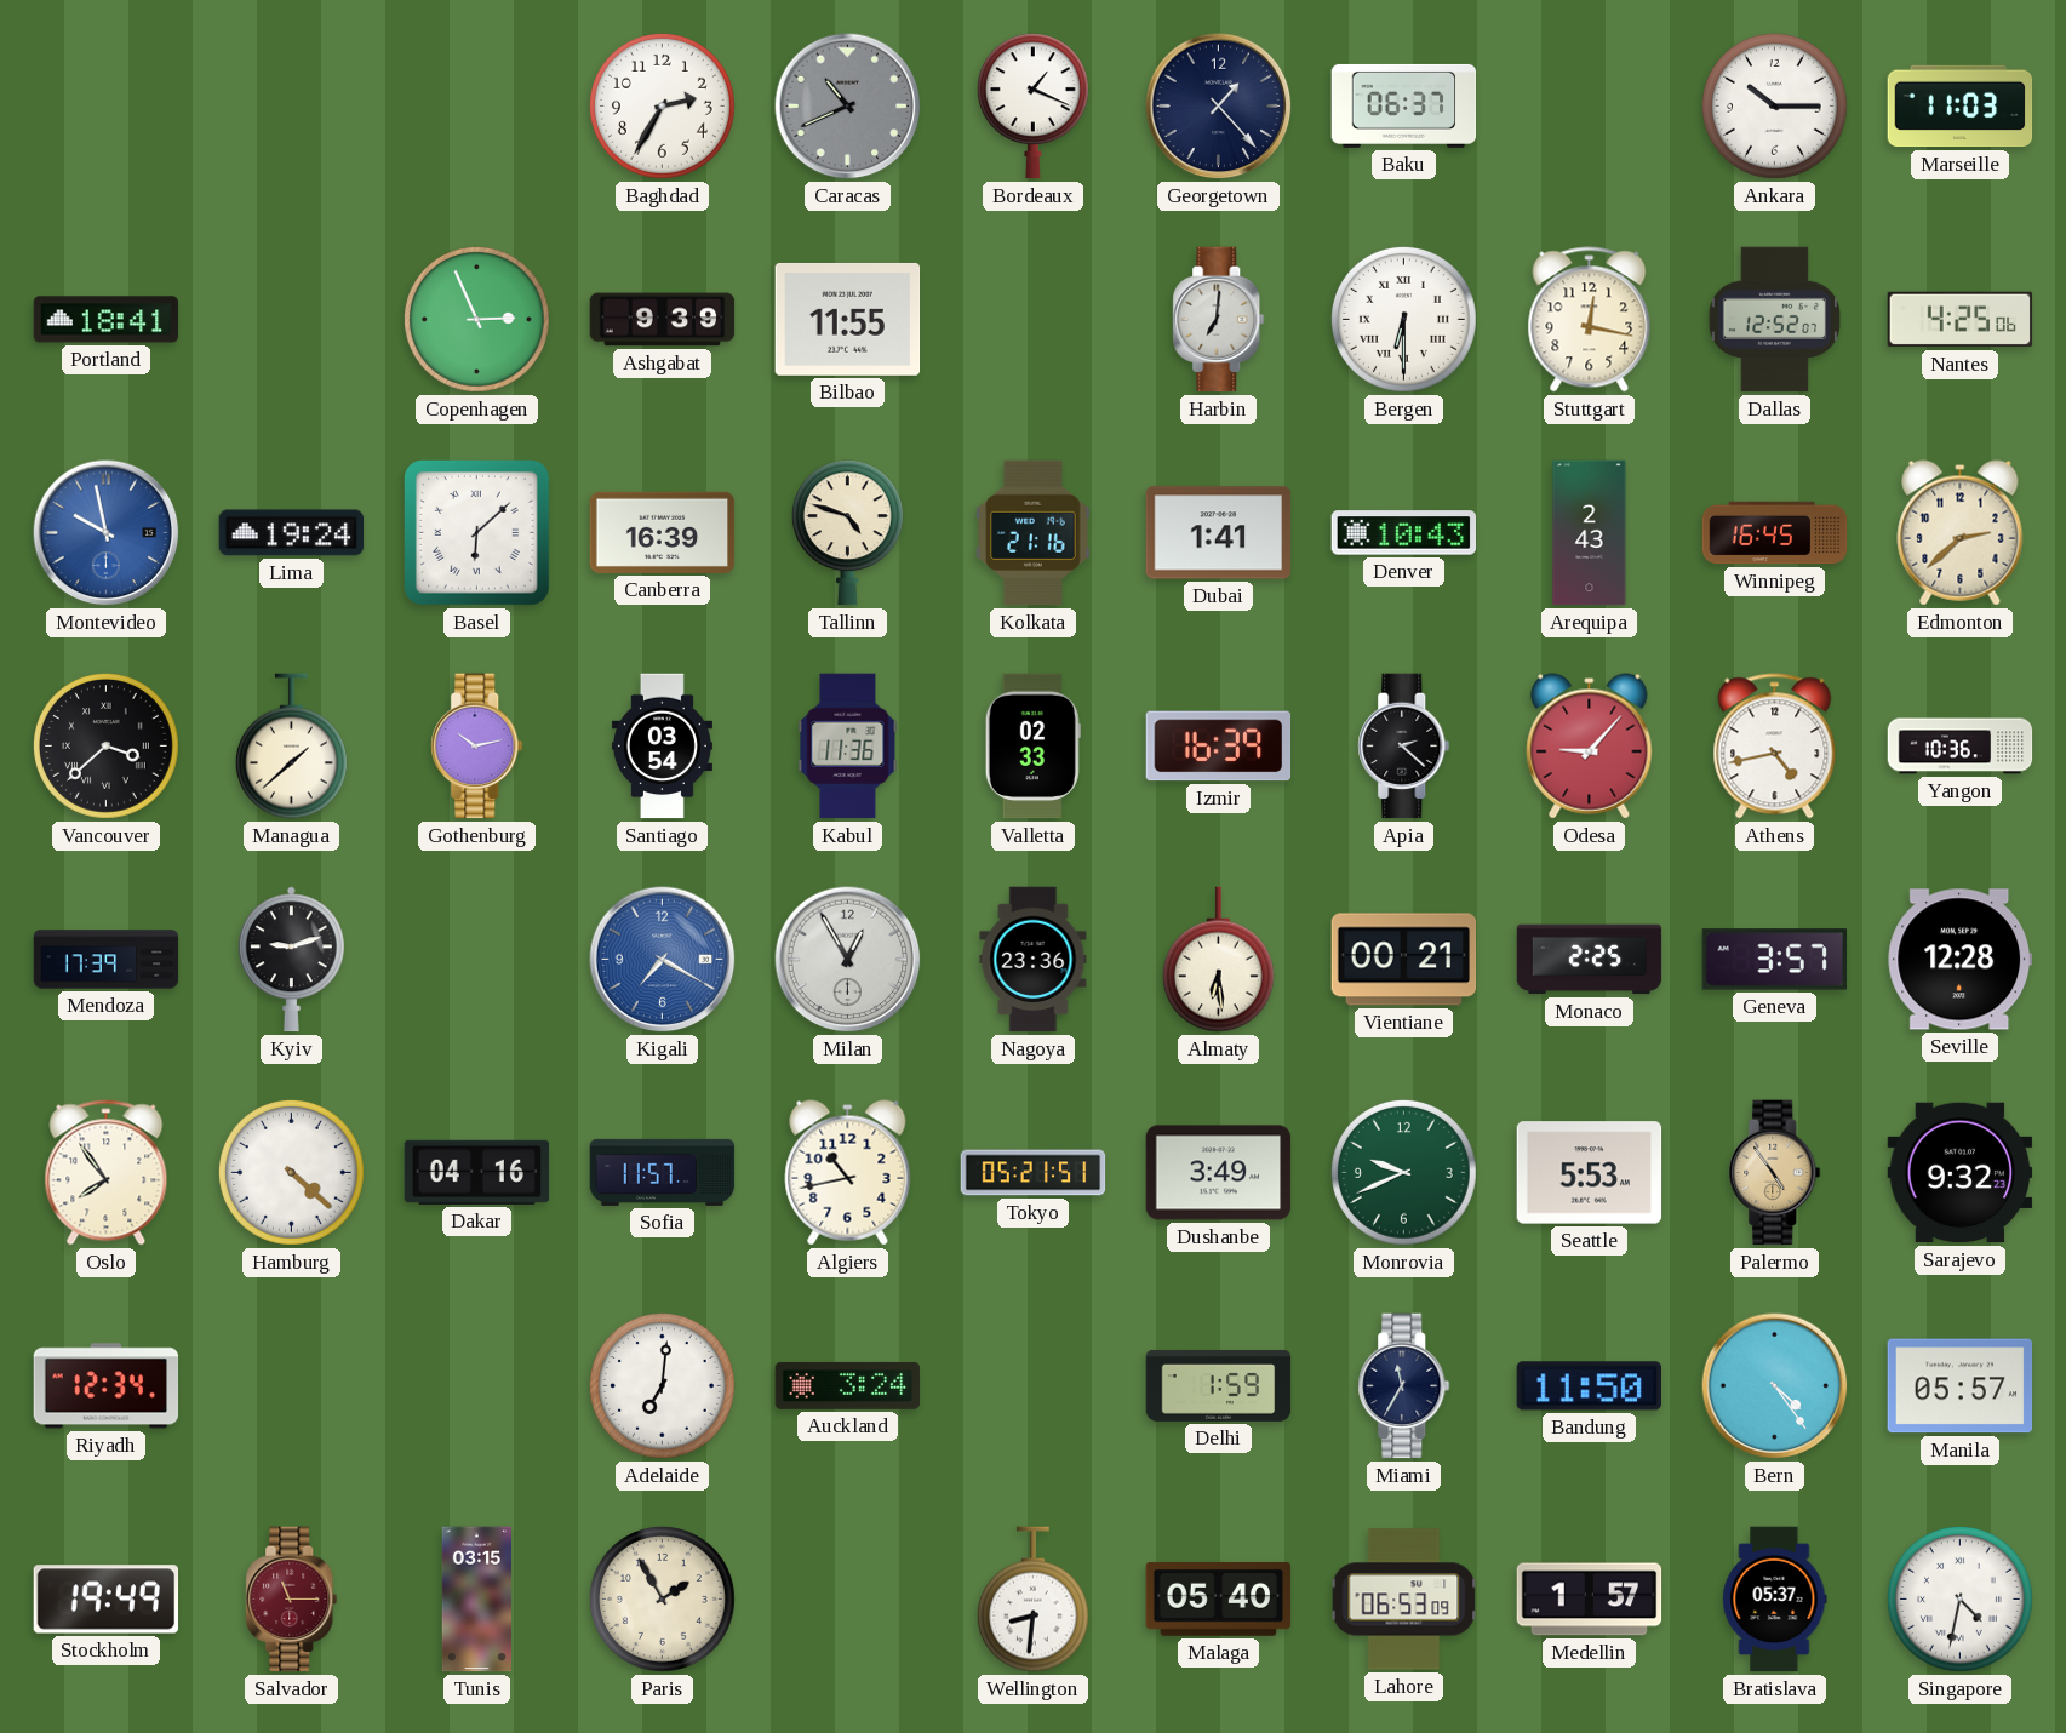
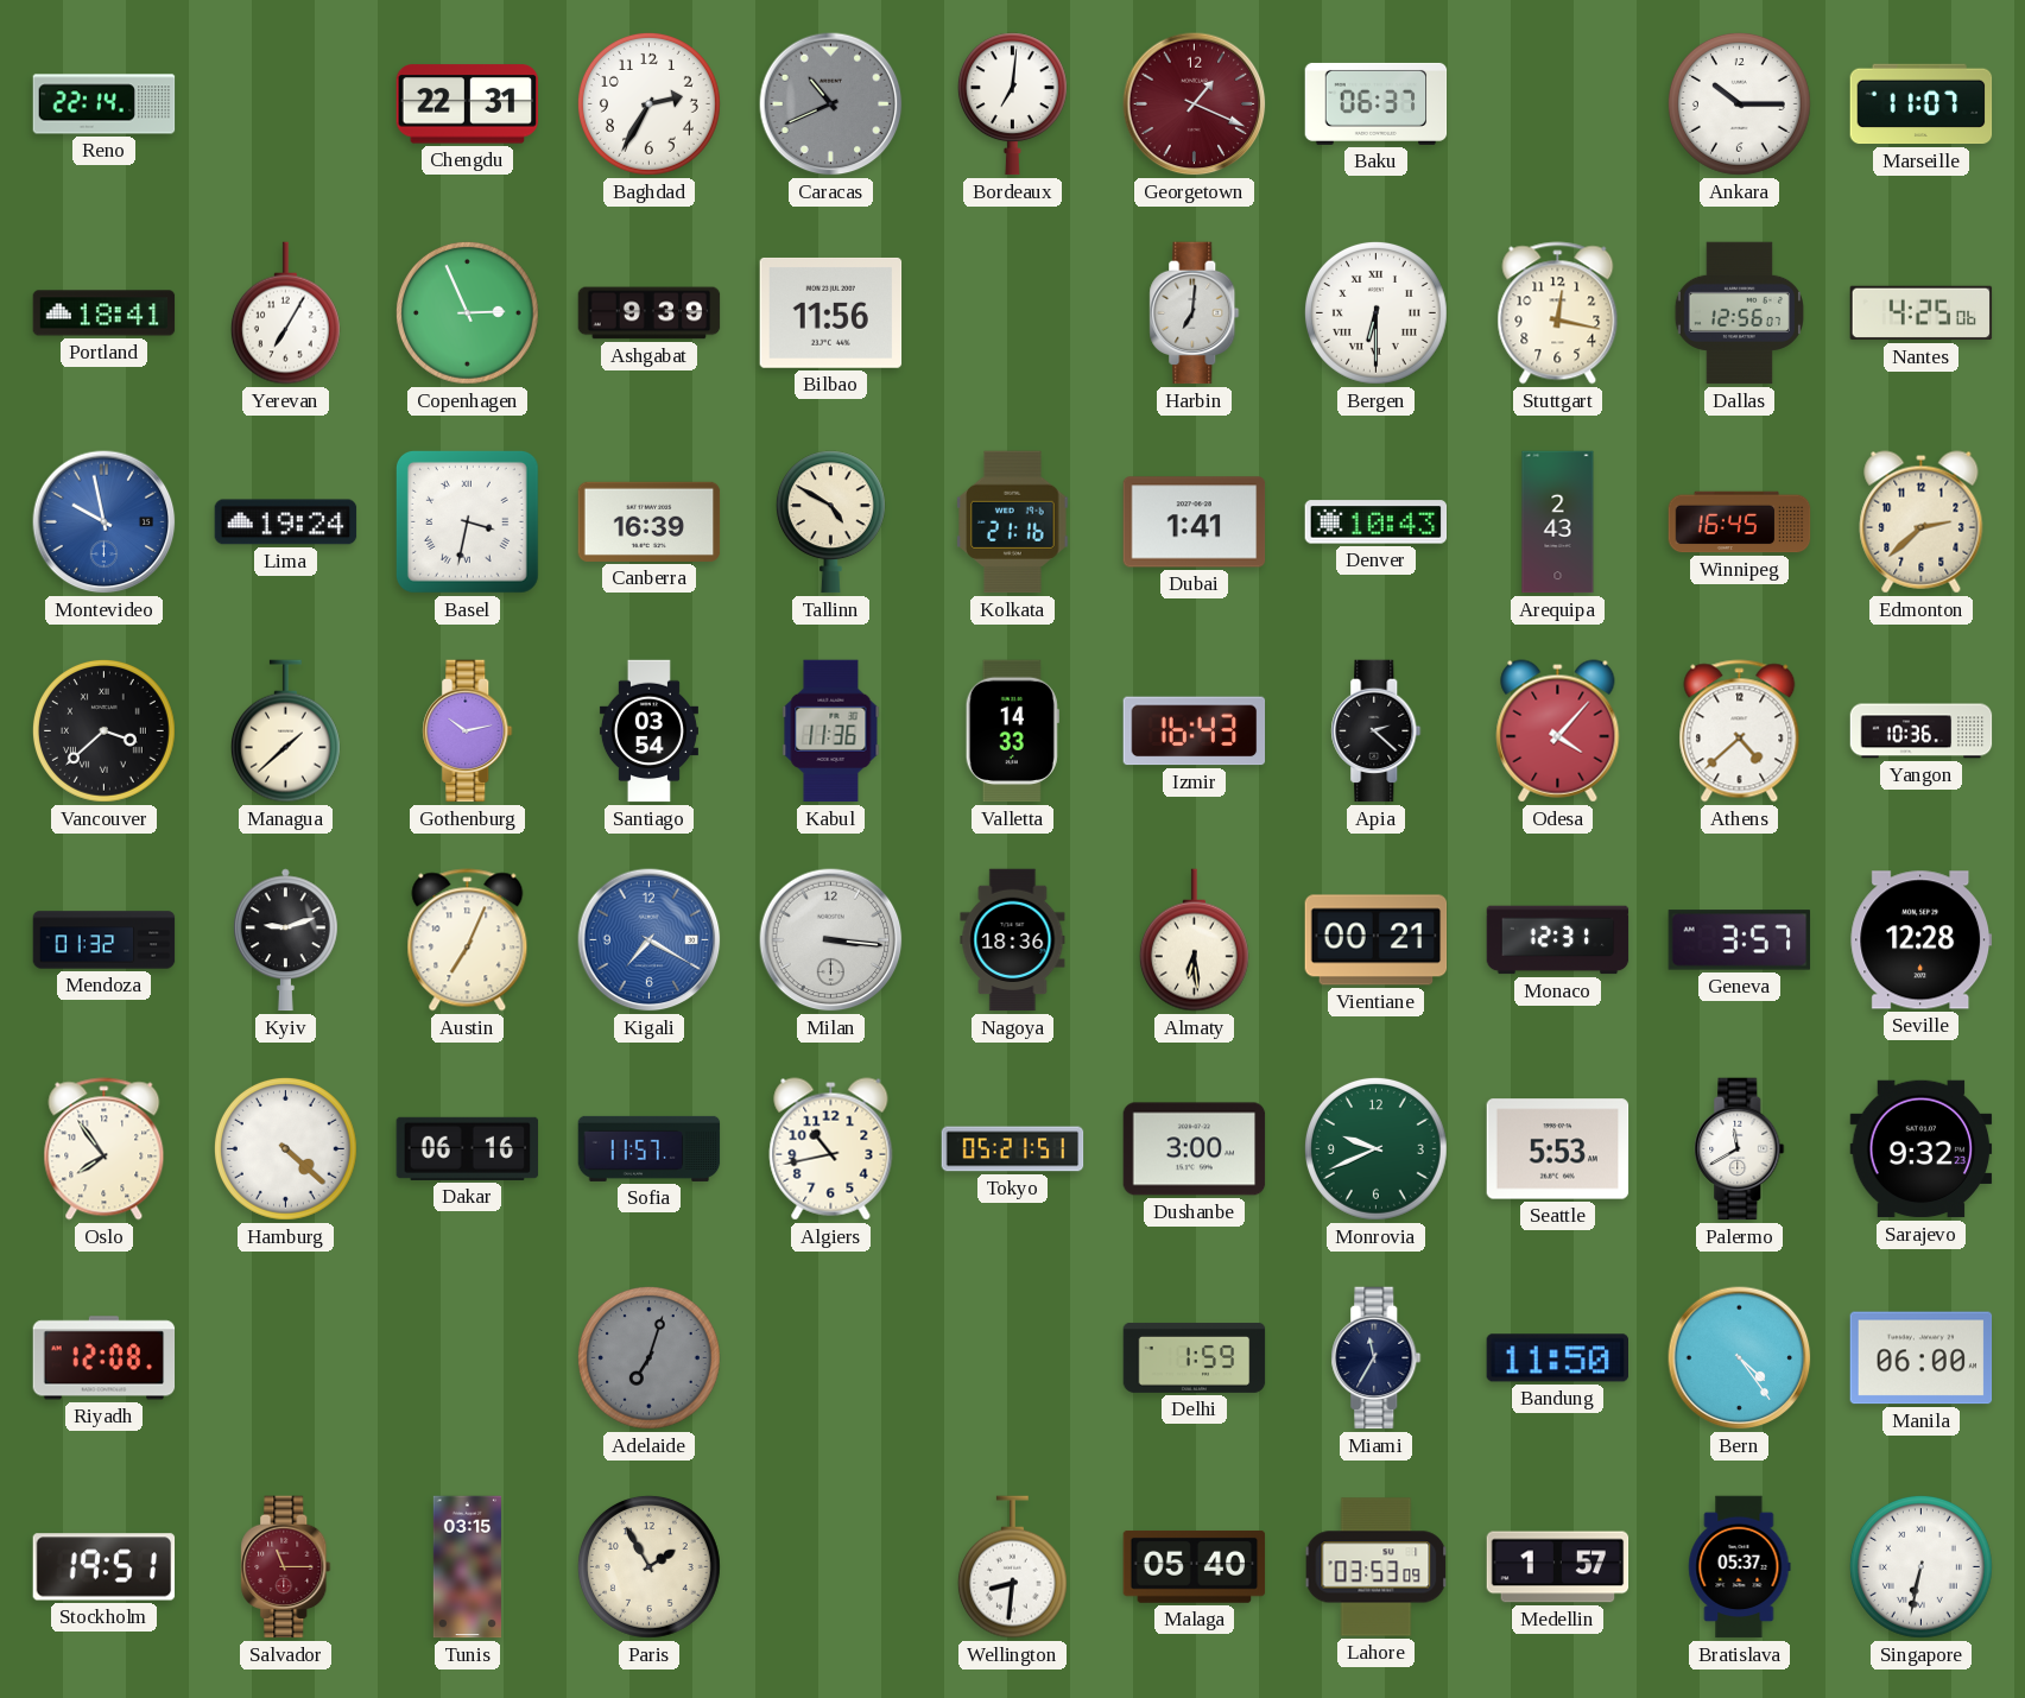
Reno: none -> 22:14
Chengdu: none -> 22:31
Bordeaux: 1:19 -> 7:01
Georgetown: 1:23 -> 1:19
Georgetown dial: navy -> burgundy
Marseille: 11:03 -> 11:07
Yerevan: none -> 7:05
Bilbao: 11:55 -> 11:56
Dallas: 12:52 -> 12:56
Basel: 6:08 -> 3:32
Tallinn: 4:48 -> 4:50
Valletta: 02:33 -> 14:33
Izmir: 16:39 -> 16:43
Odesa: 9:07 -> 4:07
Athens: 4:43 -> 4:38
Mendoza: 17:39 -> 01:32
Austin: none -> 7:04
Milan: 12:55 -> 3:16
Nagoya: 23:36 -> 18:36
Monaco: 2:25 -> 12:31
Dakar: 04:16 -> 06:16
Dushanbe: 3:49 -> 3:00
Palermo: 4:54 -> 11:40
Palermo dial: champagne -> white
Riyadh: 12:34 -> 12:08
Adelaide: 7:01 -> 7:03
Adelaide dial: white -> grey
Auckland: 3:24 -> none
Manila: 05:57 -> 06:00
Stockholm: 19:49 -> 19:51
Lahore: 06:53 -> 03:53
Singapore: 4:32 -> 6:32
